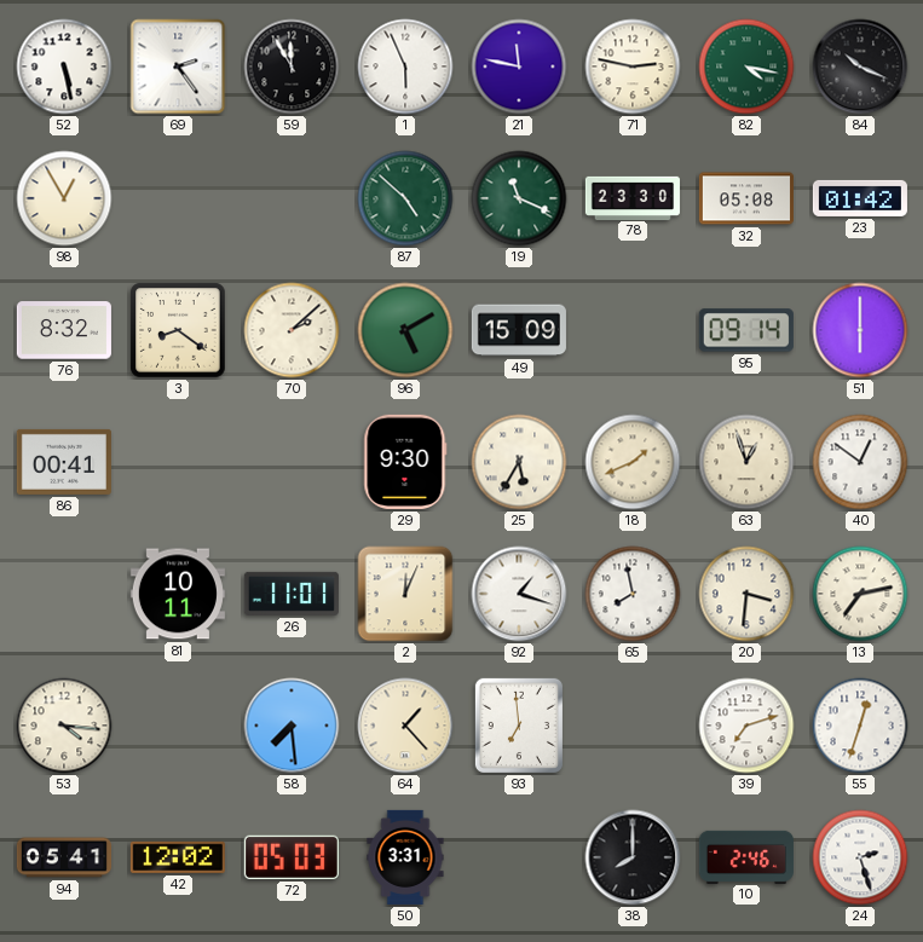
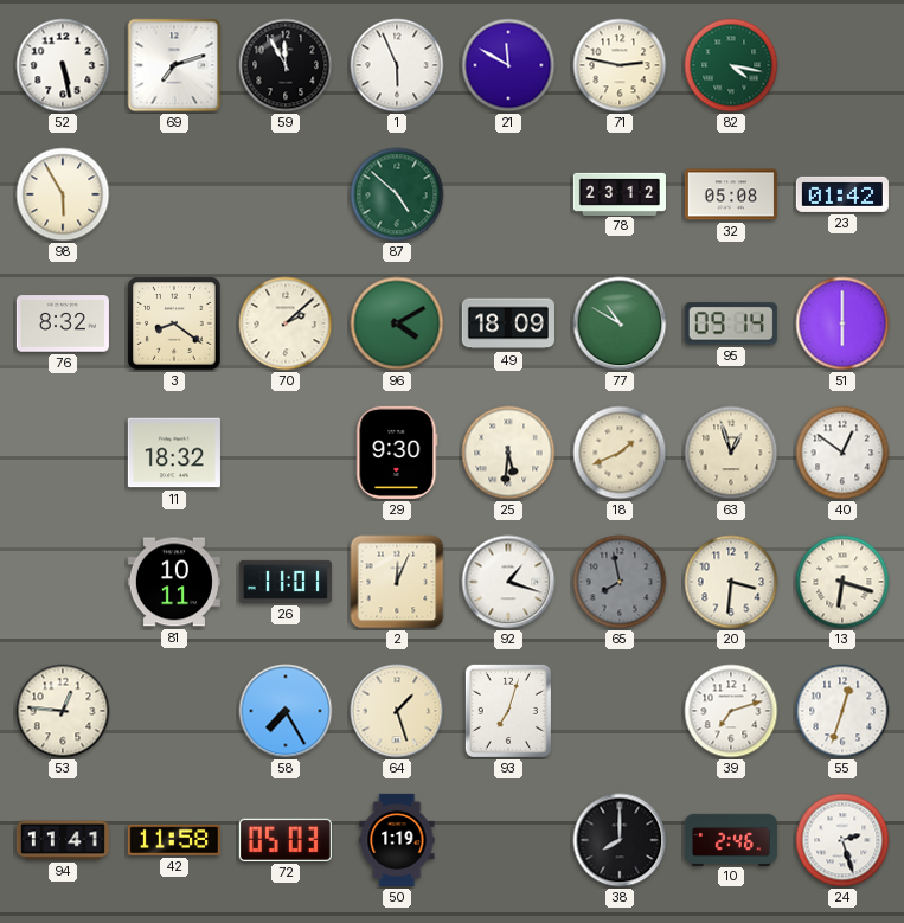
69: 2:24 -> 7:12
21: 11:47 -> 11:50
84: 10:19 -> none
98: 12:55 -> 5:55
19: 11:19 -> none
78: 23:30 -> 23:12
96: 5:10 -> 4:10
49: 15:09 -> 18:09
77: none -> 10:50
86: 00:41 -> none
11: none -> 18:32
25: 5:35 -> 5:31
65 dial: white -> grey
13: 7:13 -> 6:18
53: 4:16 -> 12:46
58: 7:29 -> 7:25
64: 1:23 -> 1:27
93: 6:59 -> 7:03
94: 05:41 -> 11:41
42: 12:02 -> 11:58
50: 3:31 -> 1:19
